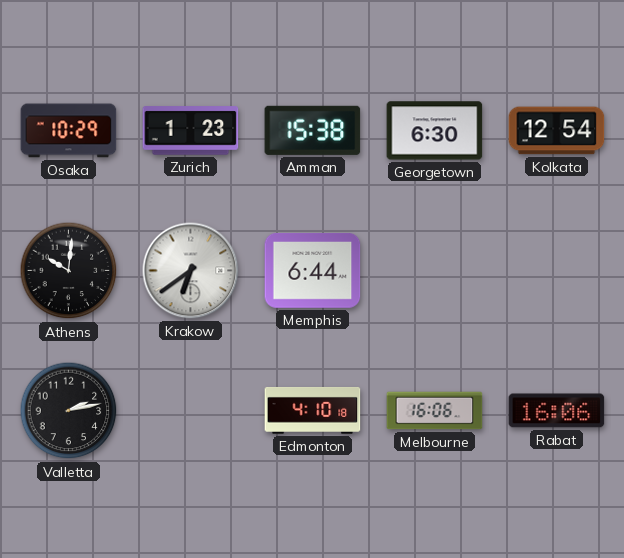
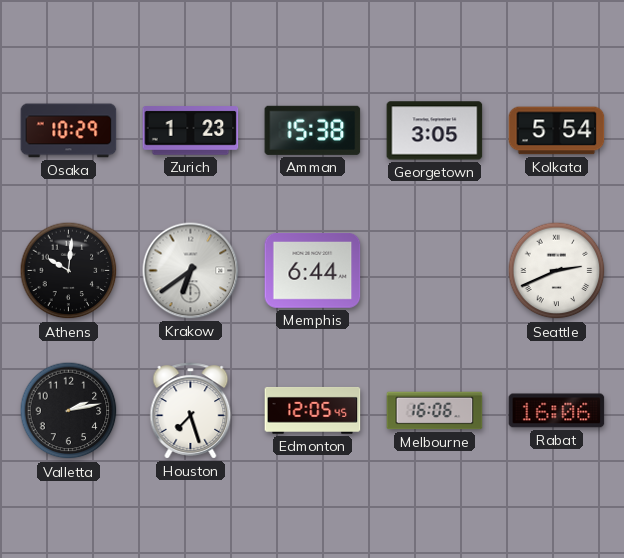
Georgetown: 6:30 -> 3:05
Kolkata: 12:54 -> 5:54
Seattle: none -> 2:41
Houston: none -> 7:27
Edmonton: 4:10 -> 12:05
